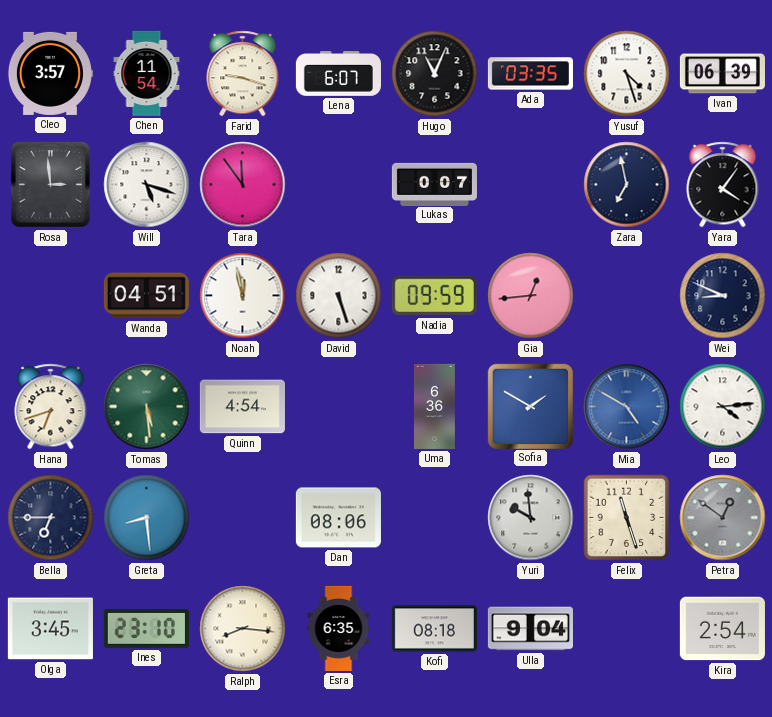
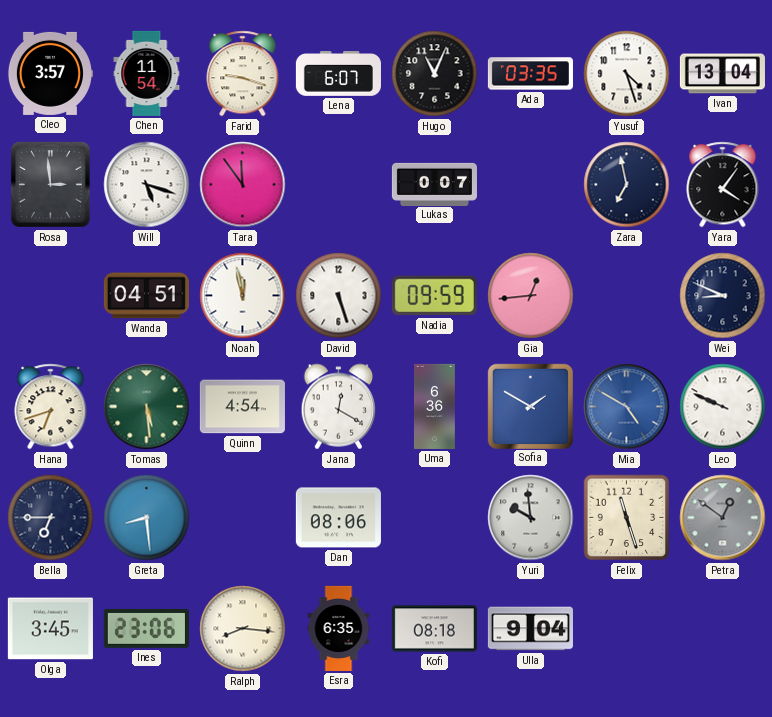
Ivan: 06:39 -> 13:04
Jana: none -> 12:20
Leo: 4:14 -> 9:49
Ines: 23:10 -> 23:06
Kira: 2:54 -> none
